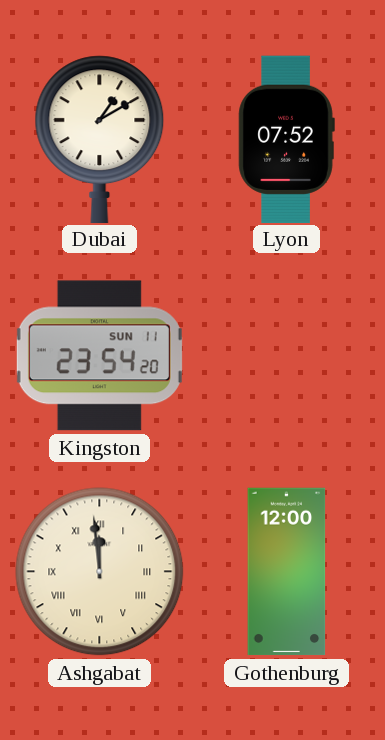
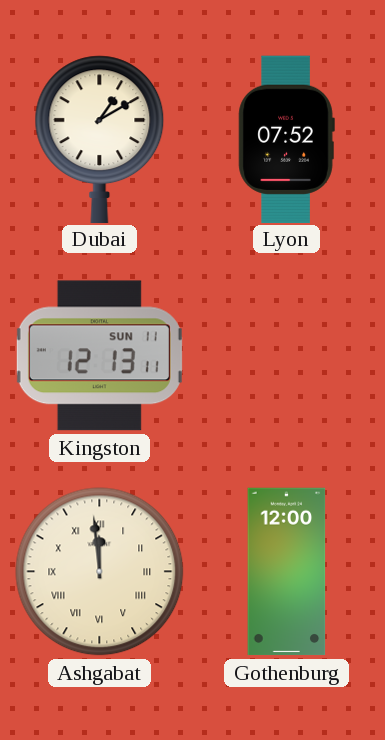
Kingston: 23:54 -> 12:13
